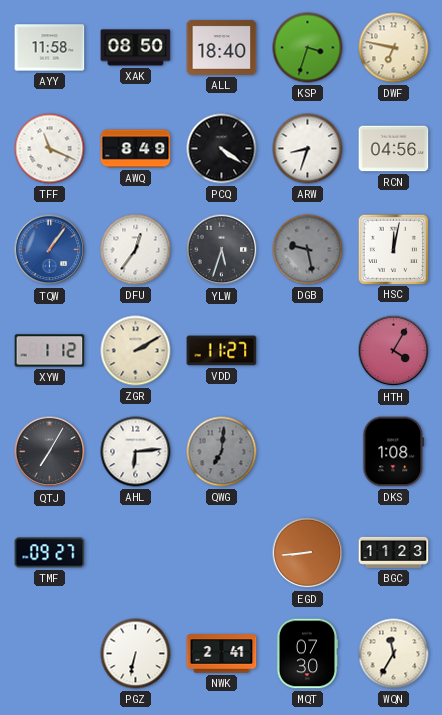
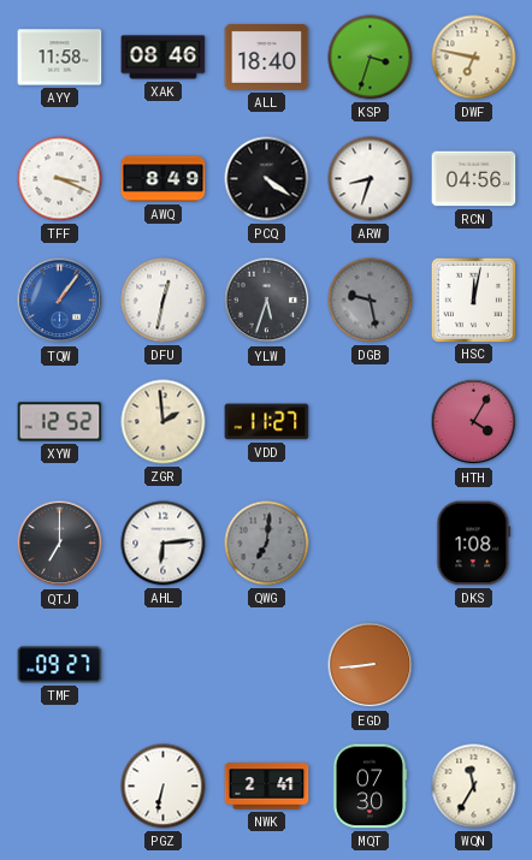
XAK: 08:50 -> 08:46
TFF: 11:19 -> 3:19
DFU: 12:36 -> 12:32
XYW: 1:12 -> 12:52
ZGR: 2:10 -> 1:59
QTJ: 7:05 -> 7:00
BGC: 11:23 -> none
